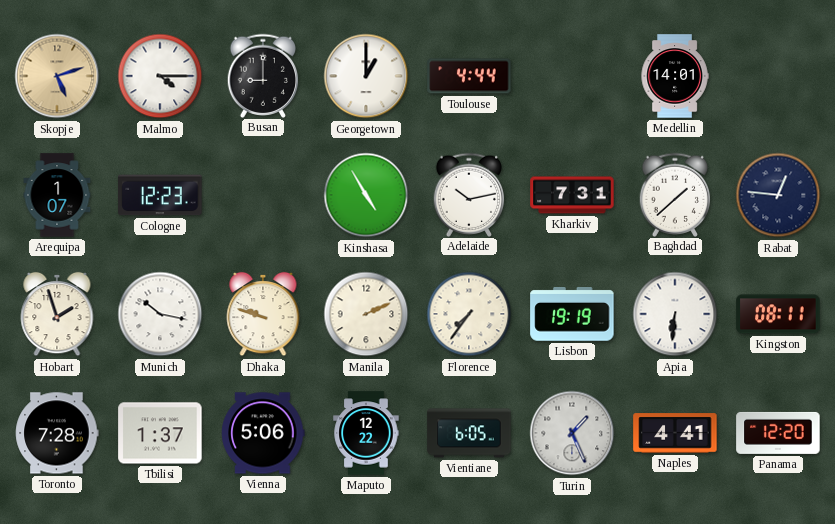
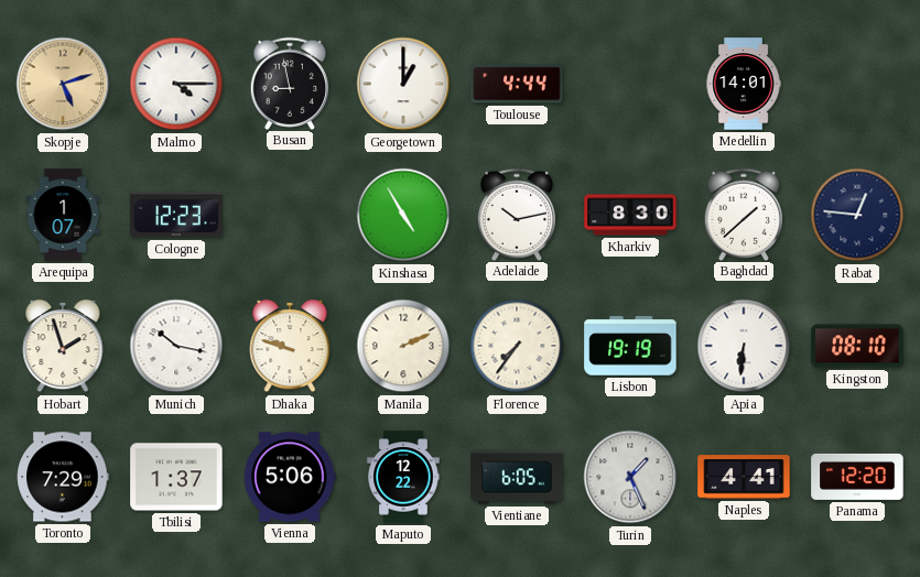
Busan: 9:00 -> 8:58
Kharkiv: 7:31 -> 8:30
Kingston: 08:11 -> 08:10
Toronto: 7:28 -> 7:29
